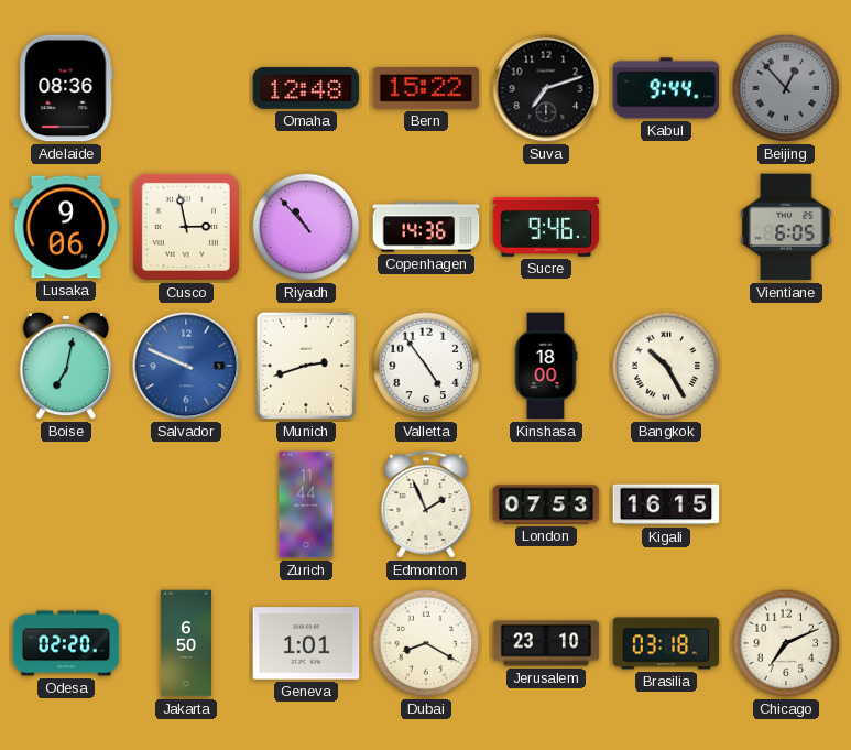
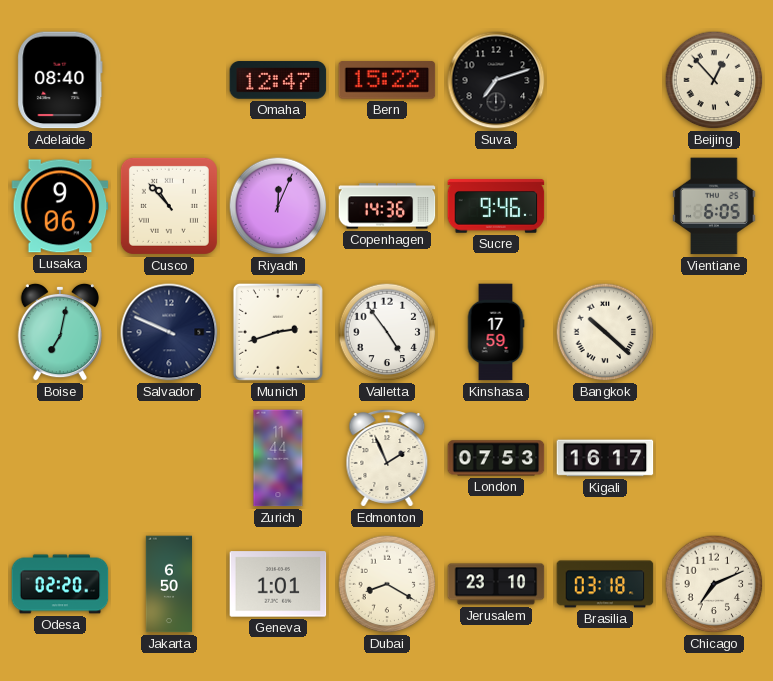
Adelaide: 08:36 -> 08:40
Omaha: 12:48 -> 12:47
Kabul: 9:44 -> none
Beijing dial: grey -> cream
Cusco: 2:58 -> 10:53
Riyadh: 10:53 -> 12:04
Salvador dial: blue -> navy
Kinshasa: 18:00 -> 17:59
Bangkok: 10:25 -> 10:22
Kigali: 16:15 -> 16:17
